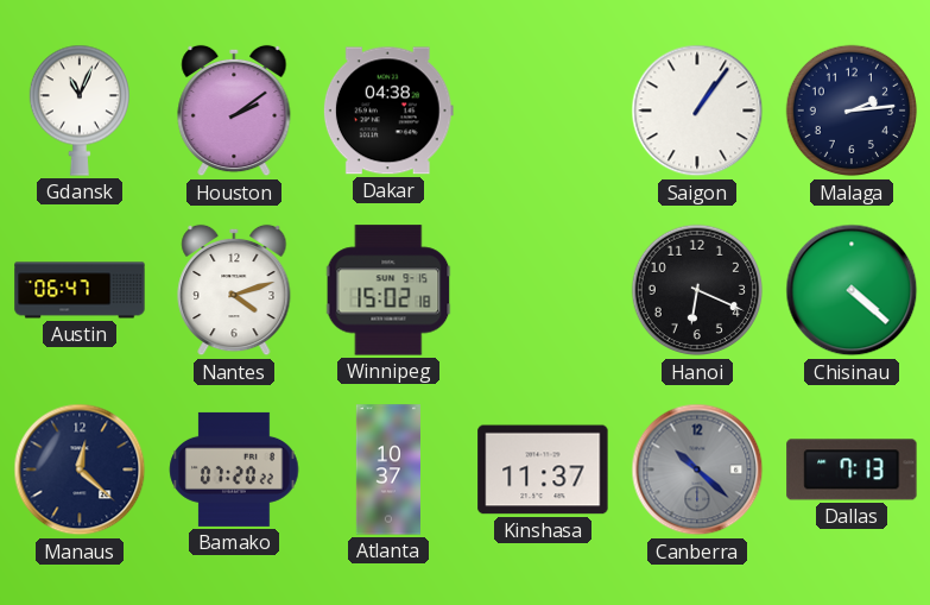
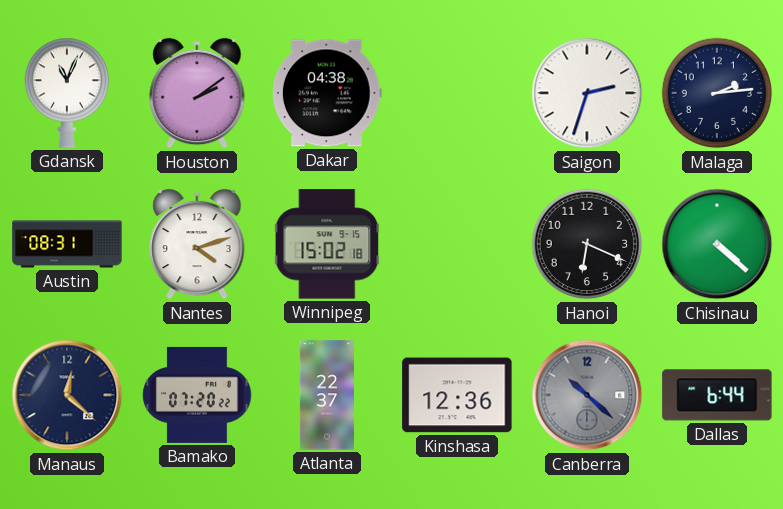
Saigon: 1:06 -> 2:33
Austin: 06:47 -> 08:31
Atlanta: 10:37 -> 22:37
Kinshasa: 11:37 -> 12:36
Dallas: 7:13 -> 6:44
